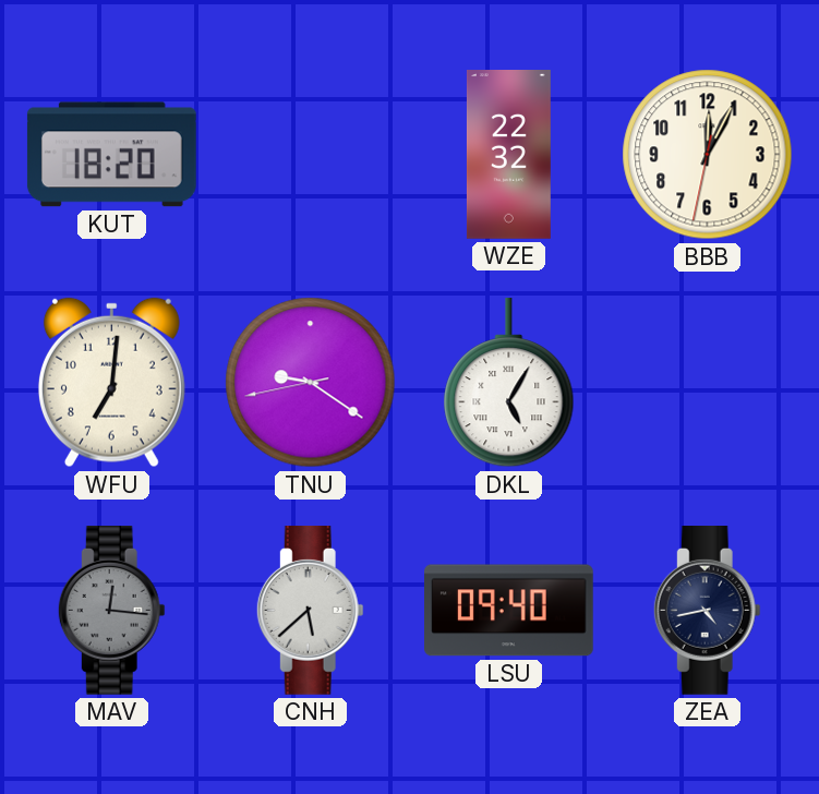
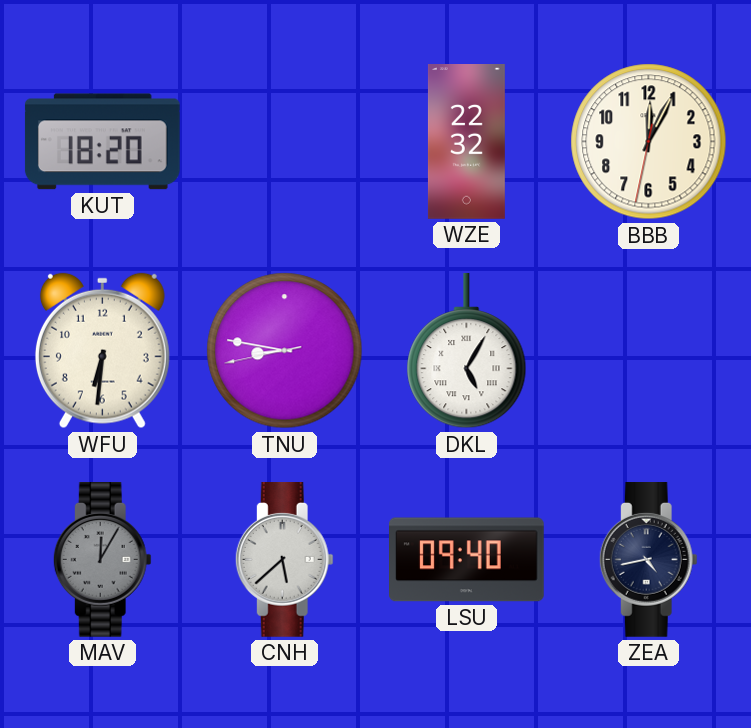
WFU: 7:01 -> 6:31
TNU: 9:20 -> 8:46
MAV: 12:16 -> 12:05
